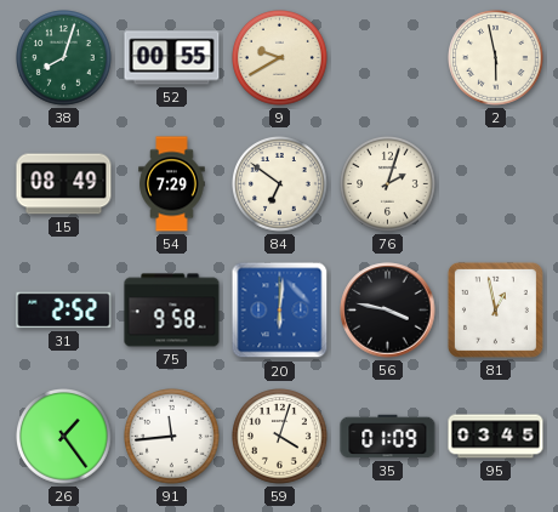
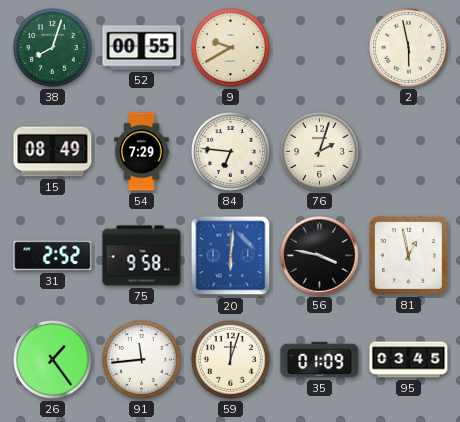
84: 6:51 -> 6:46
59: 4:03 -> 12:03
